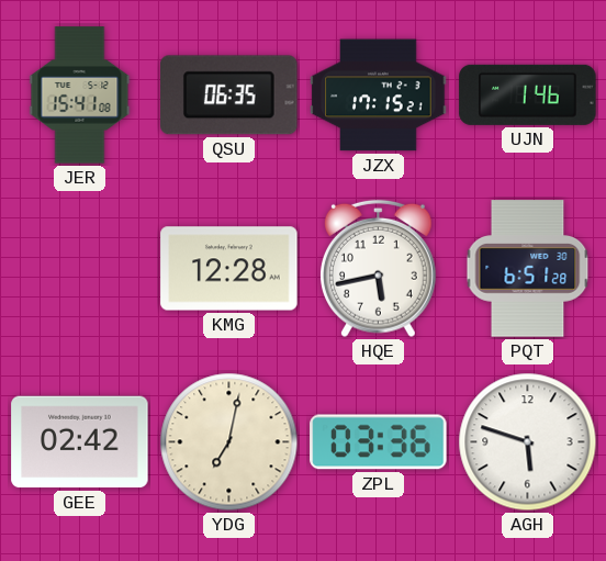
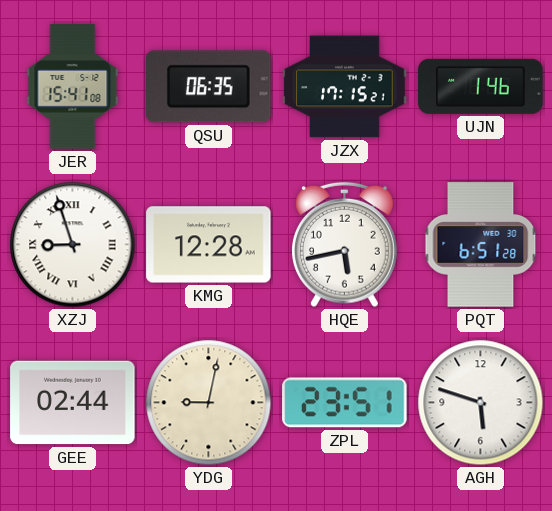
XZJ: none -> 8:57
GEE: 02:42 -> 02:44
YDG: 7:02 -> 9:02
ZPL: 03:36 -> 23:51
